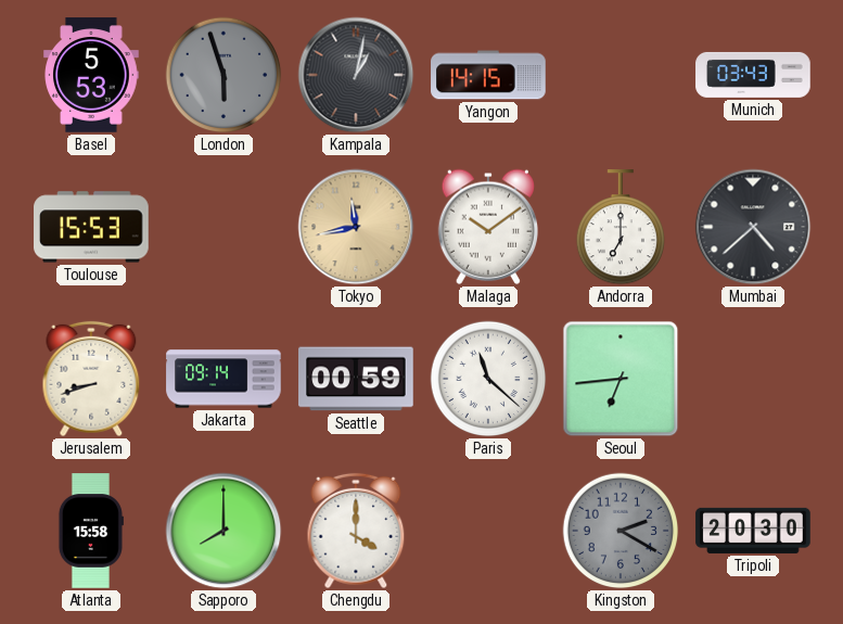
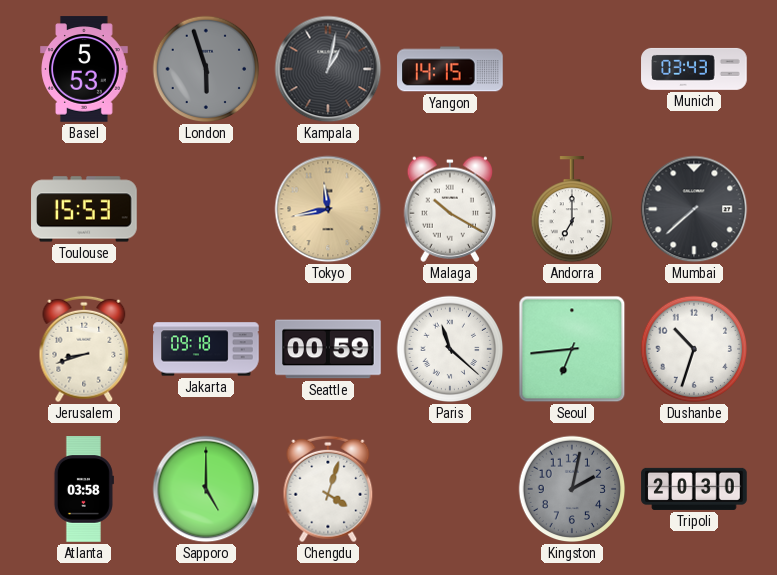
Malaga: 10:09 -> 10:20
Mumbai: 4:38 -> 7:38
Jakarta: 09:14 -> 09:18
Dushanbe: none -> 10:33
Atlanta: 15:58 -> 03:58
Sapporo: 8:00 -> 5:00
Chengdu: 4:00 -> 4:03
Kingston: 2:20 -> 2:02
